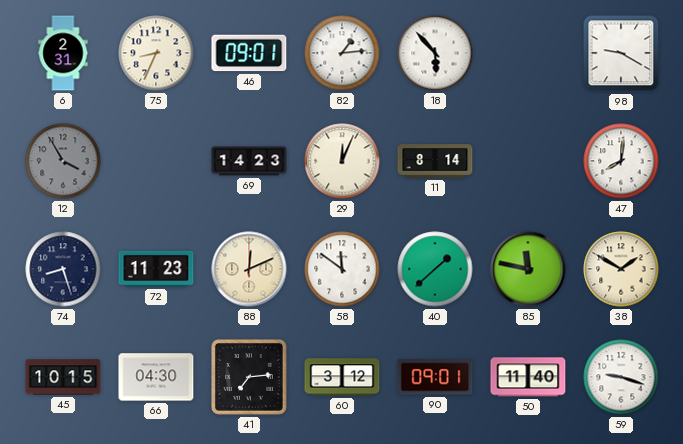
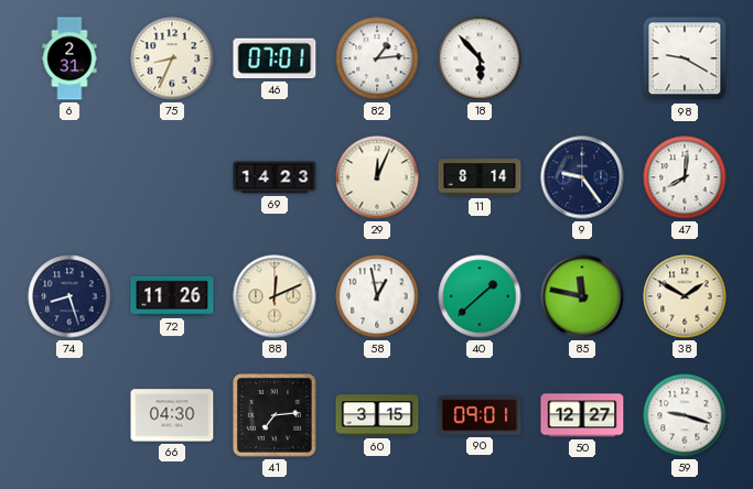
46: 09:01 -> 07:01
12: 3:55 -> none
9: none -> 9:24
72: 11:23 -> 11:26
58: 11:51 -> 12:58
45: 10:15 -> none
60: 3:12 -> 3:15
50: 11:40 -> 12:27
